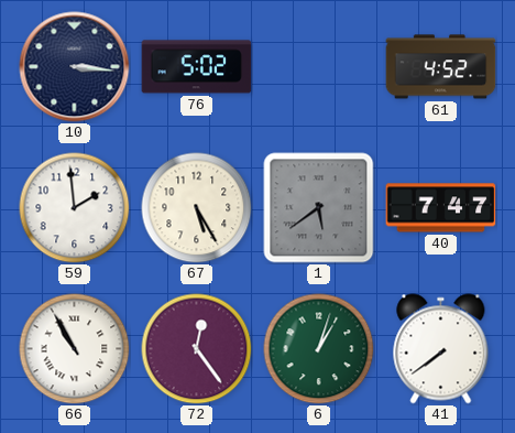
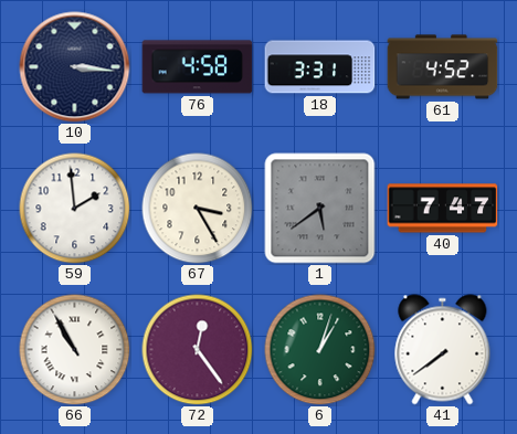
76: 5:02 -> 4:58
18: none -> 3:31
67: 5:25 -> 3:25
